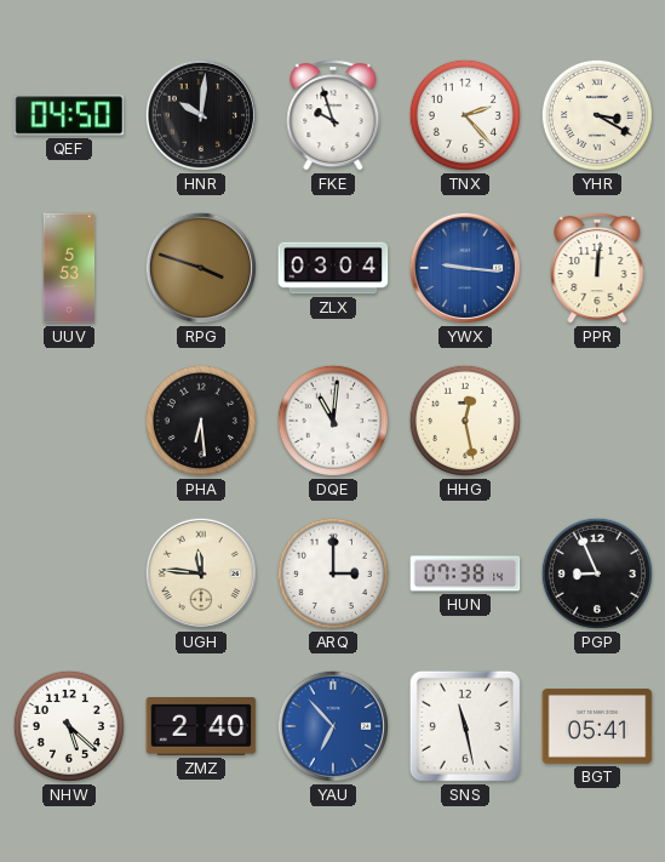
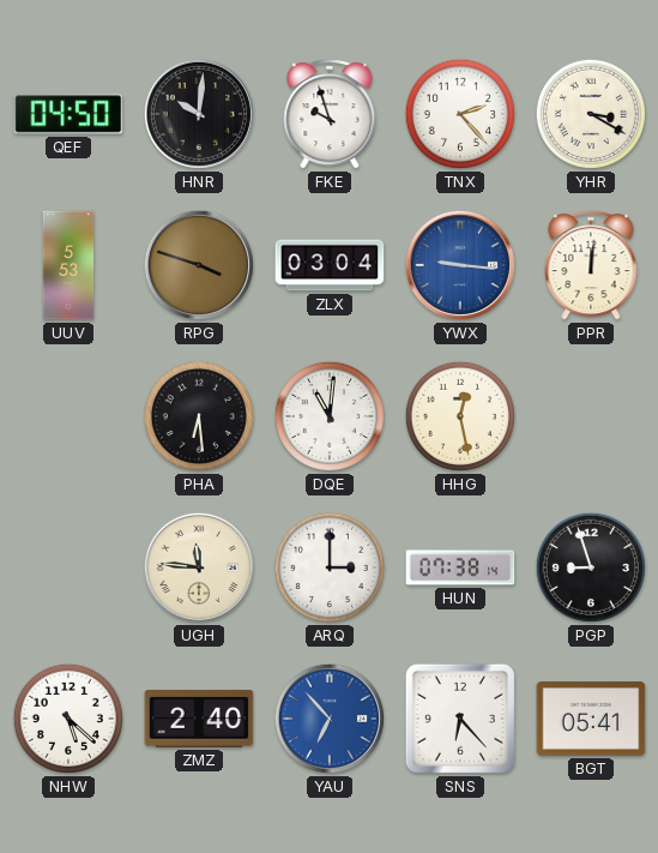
PGP: 8:56 -> 8:57
SNS: 11:28 -> 6:23
